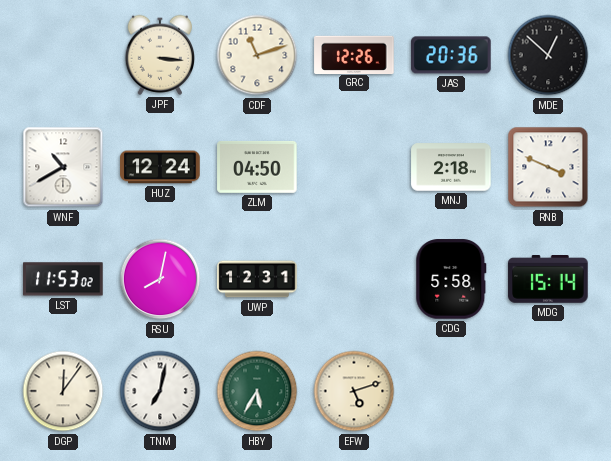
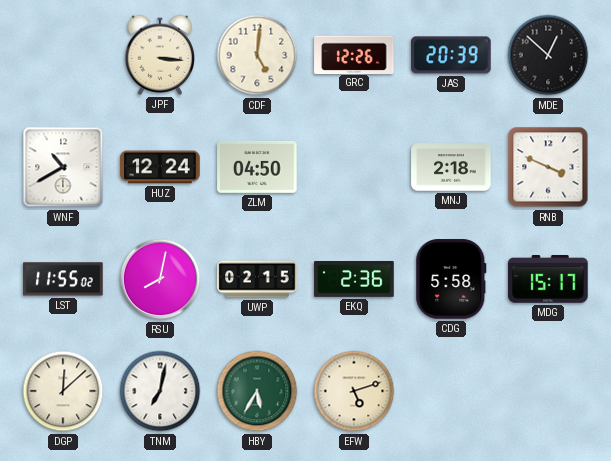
CDF: 11:12 -> 5:01
JAS: 20:36 -> 20:39
LST: 11:53 -> 11:55
UWP: 12:31 -> 02:15
EKQ: none -> 2:36
MDG: 15:14 -> 15:17
DGP: 12:06 -> 12:08
